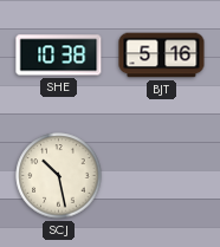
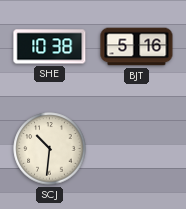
SCJ: 10:28 -> 10:31
